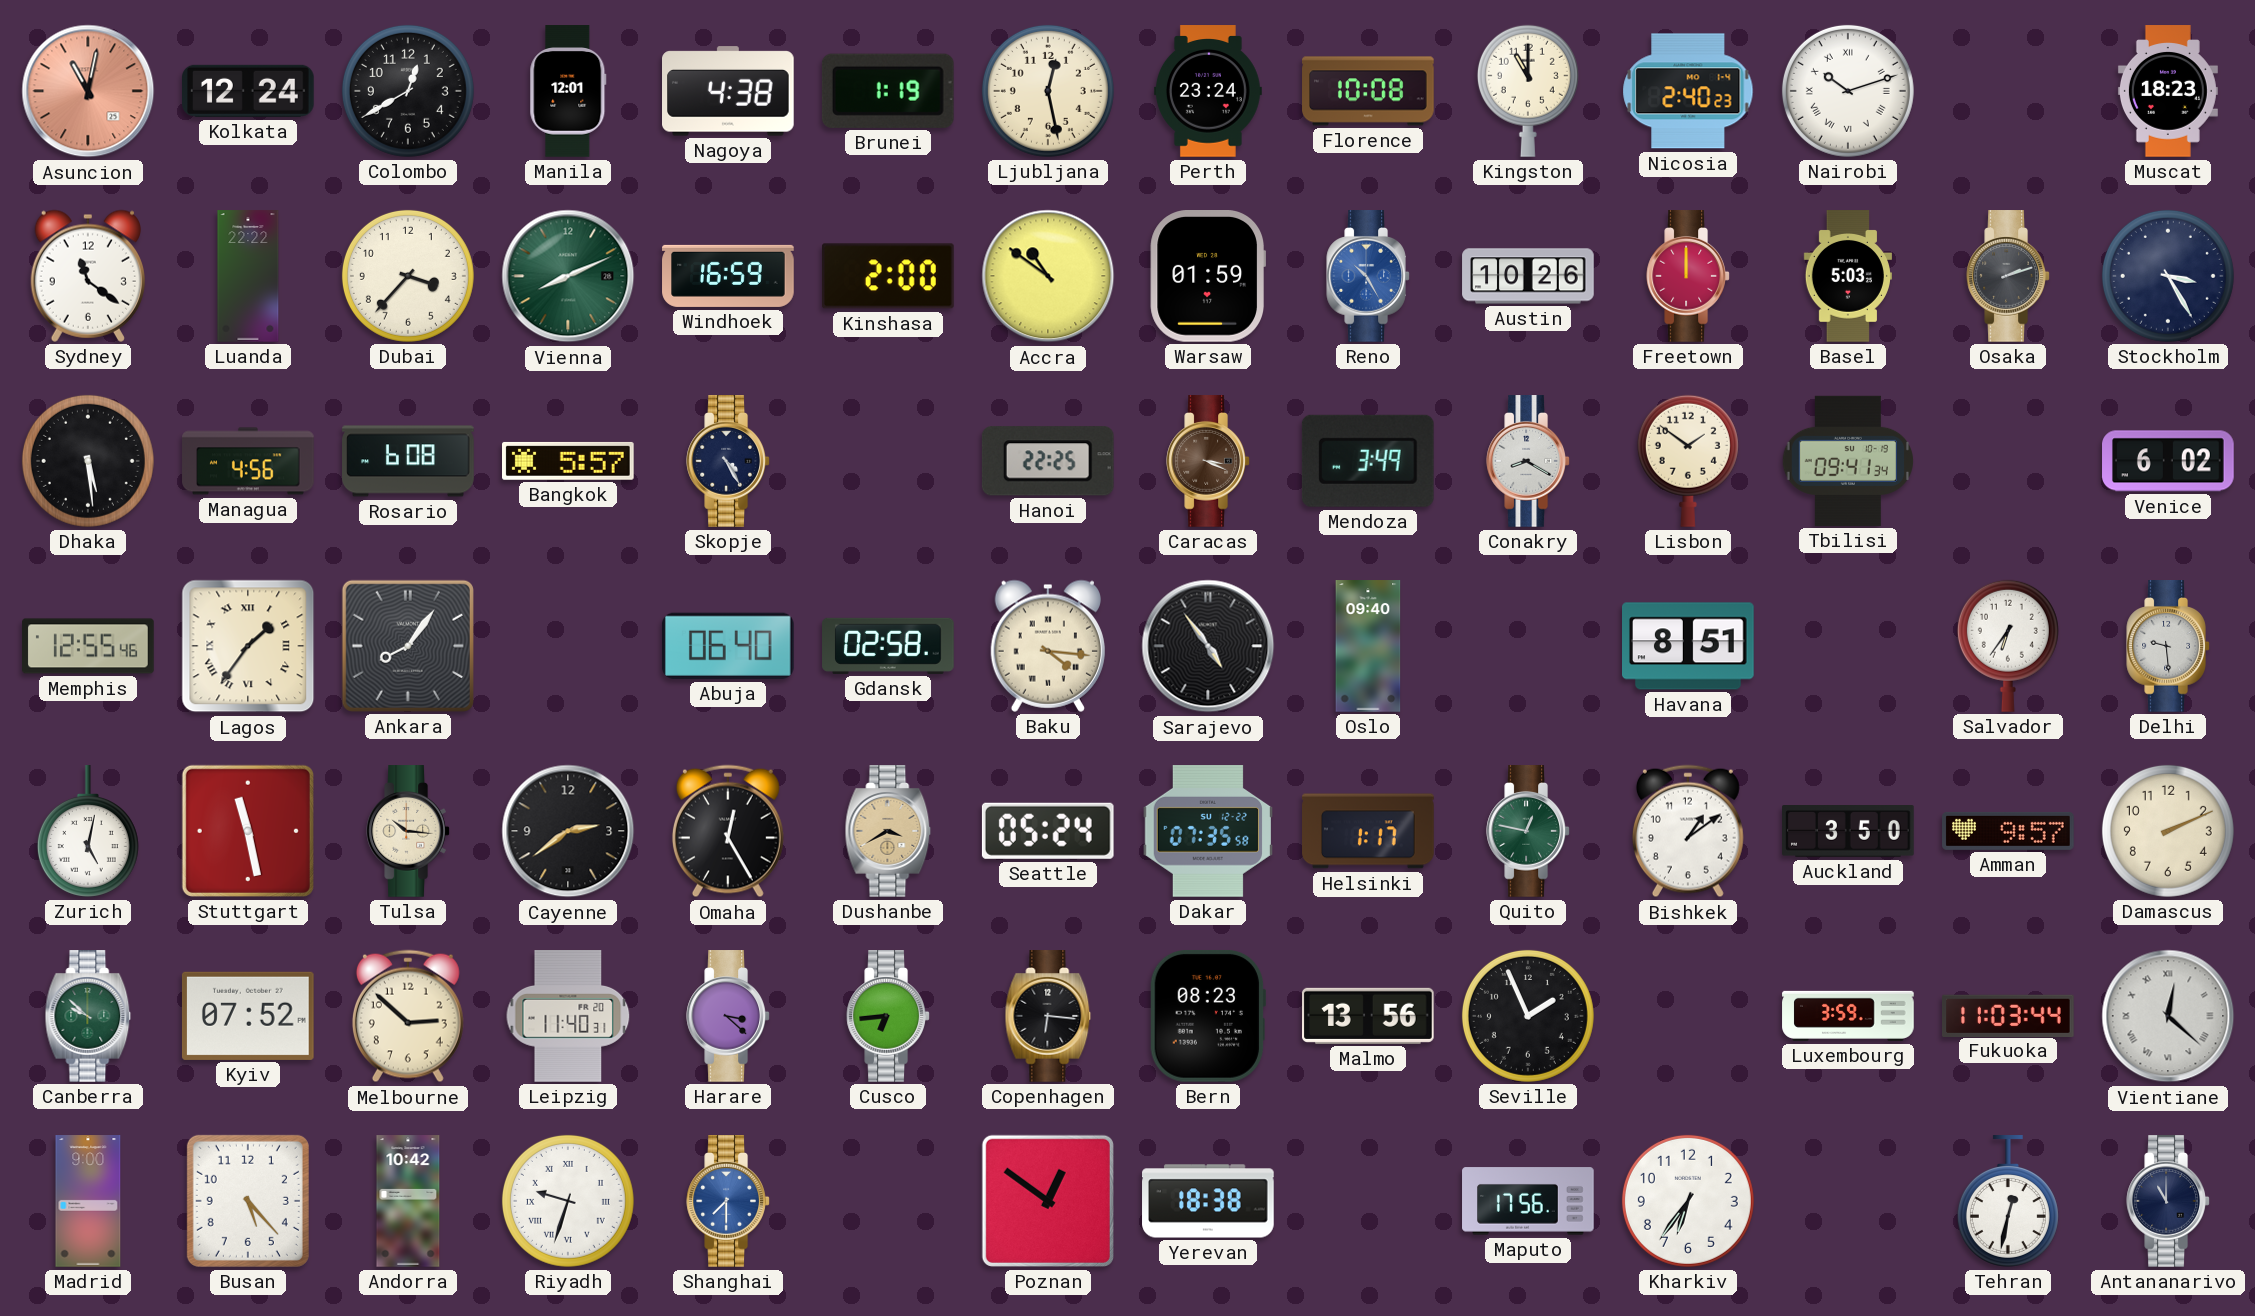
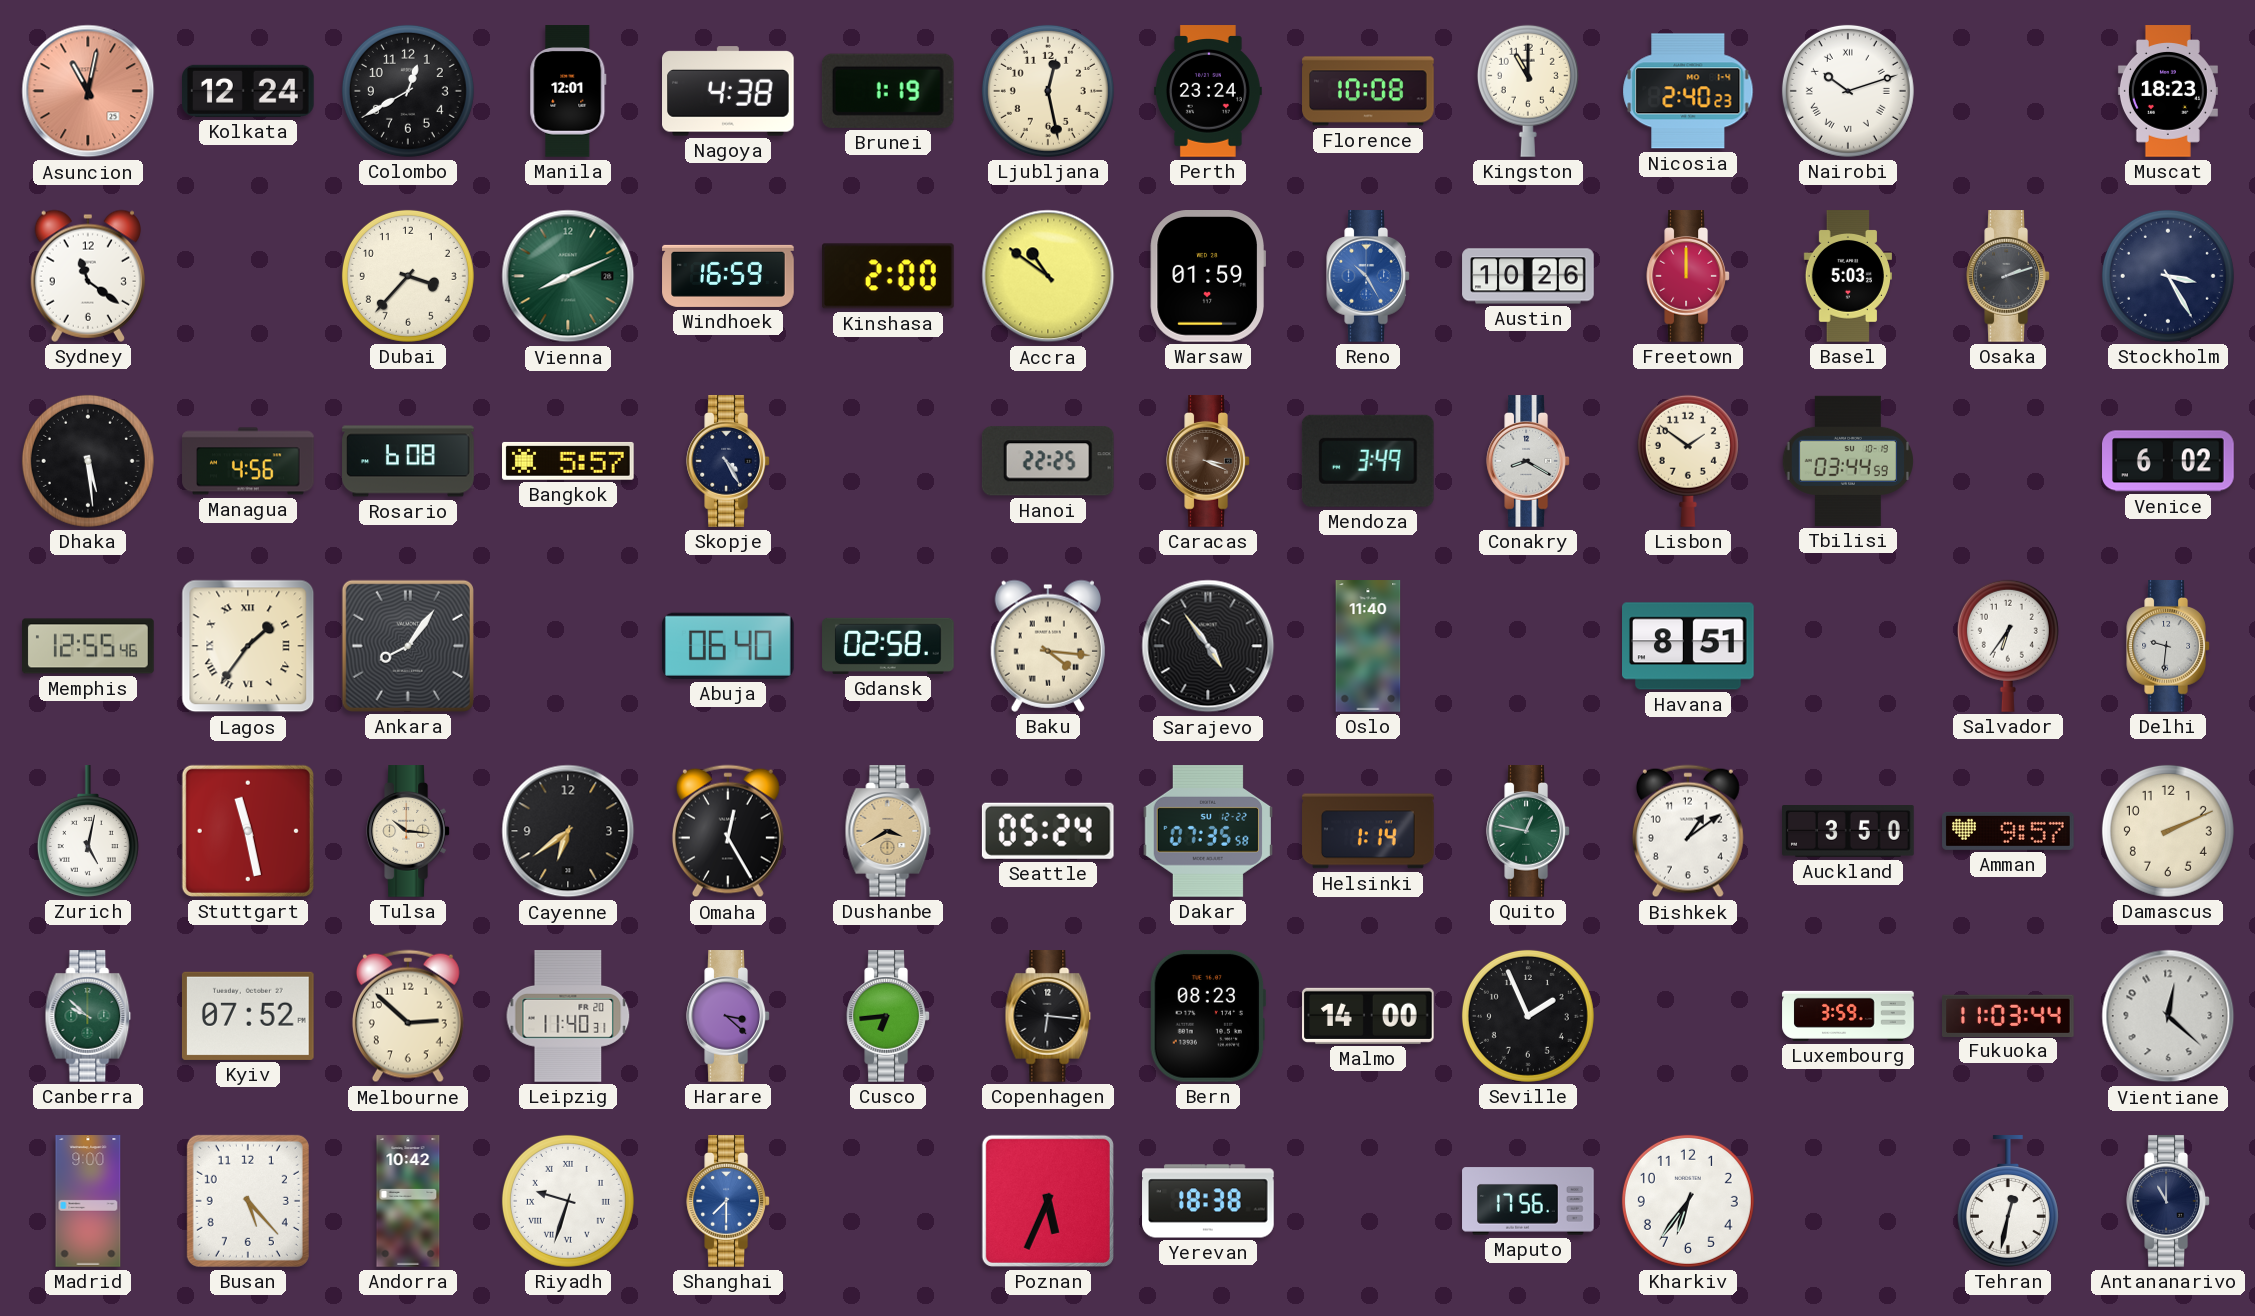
Luanda: 22:22 -> none
Tbilisi: 09:41 -> 03:44
Oslo: 09:40 -> 11:40
Delhi: 9:29 -> 9:31
Cayenne: 2:39 -> 6:39
Helsinki: 1:17 -> 1:14
Malmo: 13:56 -> 14:00
Vientiane numerals: Roman -> Arabic
Poznan: 12:51 -> 5:34
